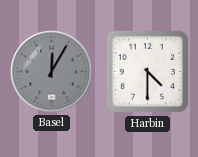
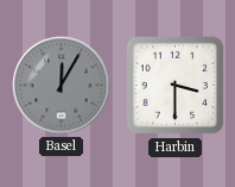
Harbin: 4:30 -> 3:30
